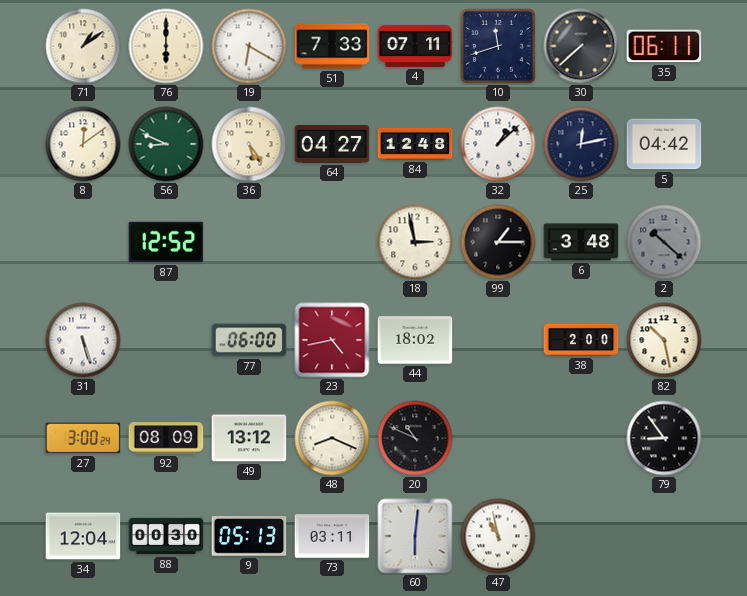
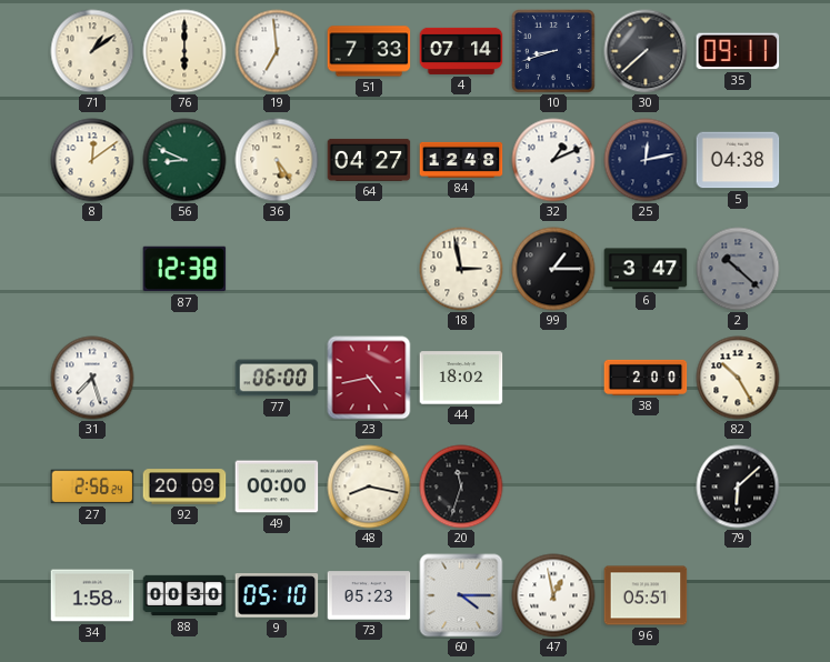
19: 6:20 -> 6:59
4: 07:11 -> 07:14
10: 11:42 -> 8:42
35: 06:11 -> 09:11
32: 1:08 -> 1:11
5: 04:42 -> 04:38
87: 12:52 -> 12:38
6: 3:48 -> 3:47
31: 5:27 -> 7:27
82: 10:28 -> 10:25
27: 3:00 -> 2:56
92: 08:09 -> 20:09
49: 13:12 -> 00:00
48: 8:19 -> 8:17
20: 10:49 -> 11:33
79: 8:54 -> 6:08
34: 12:04 -> 1:58
9: 05:13 -> 05:10
73: 03:11 -> 05:23
60: 6:01 -> 4:15
47: 10:58 -> 12:58
96: none -> 05:51
